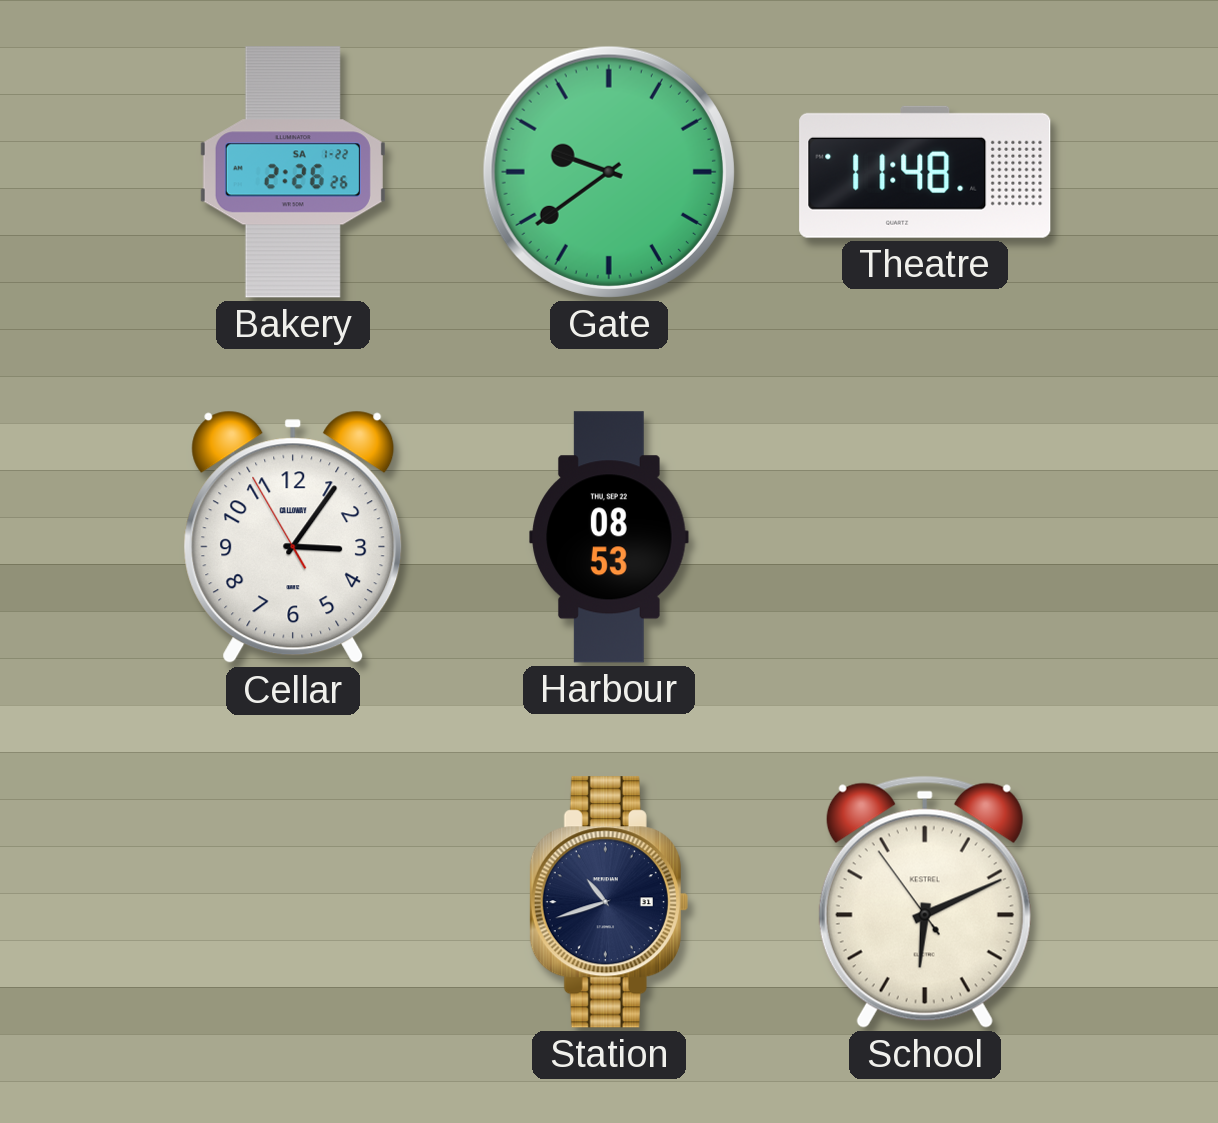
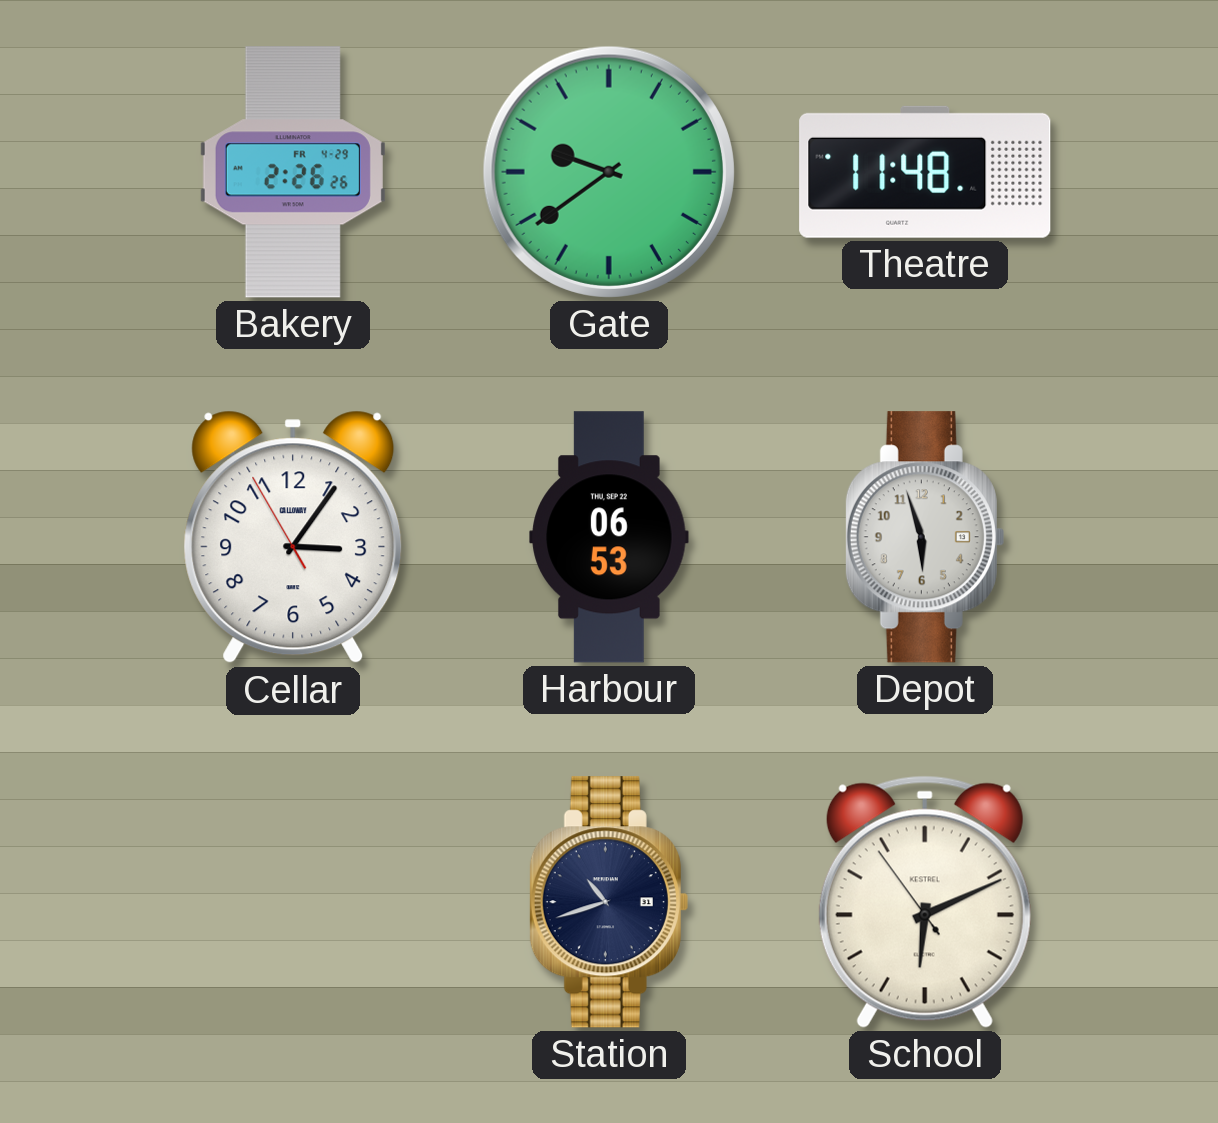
Bakery date: SA 1-22 -> FR 4-29
Harbour: 08:53 -> 06:53
Depot: none -> 5:57
